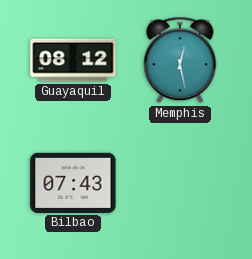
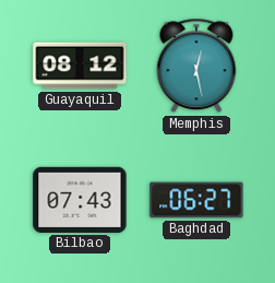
Baghdad: none -> 06:27
